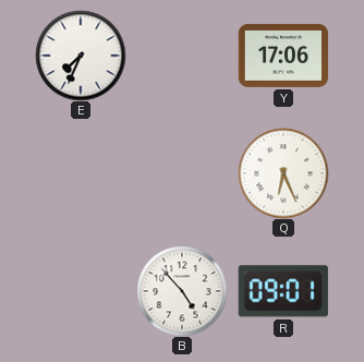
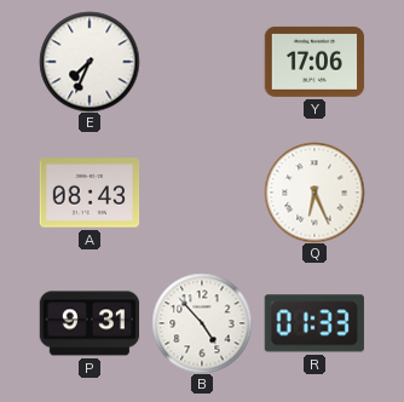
A: none -> 08:43
P: none -> 9:31
R: 09:01 -> 01:33
